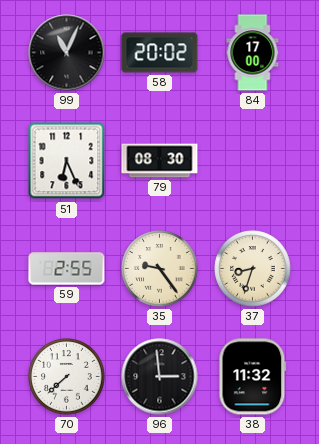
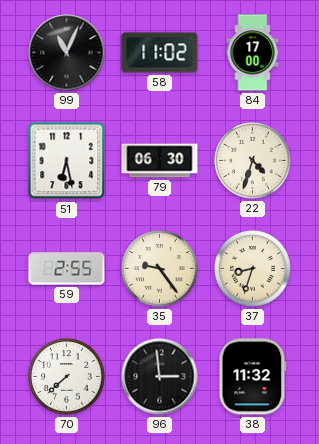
58: 20:02 -> 11:02
51: 6:26 -> 6:28
79: 08:30 -> 06:30
22: none -> 4:33
